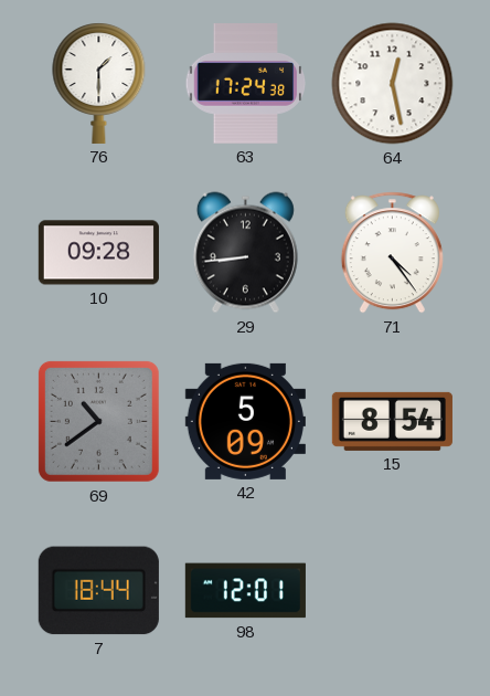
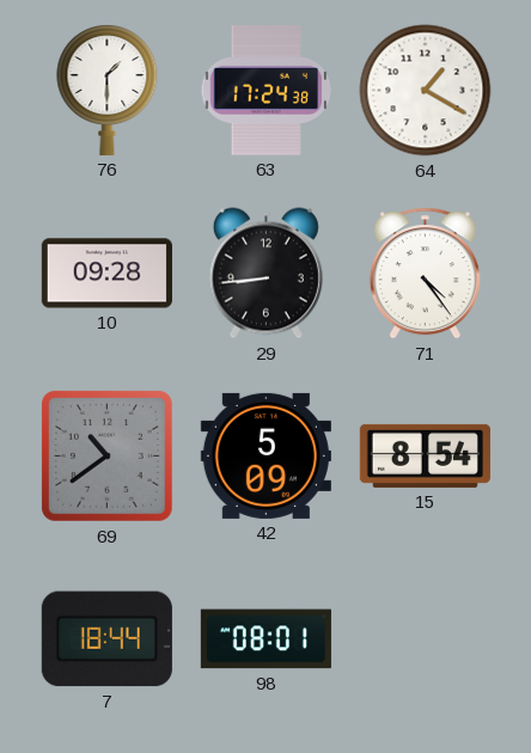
64: 12:28 -> 1:20
98: 12:01 -> 08:01
